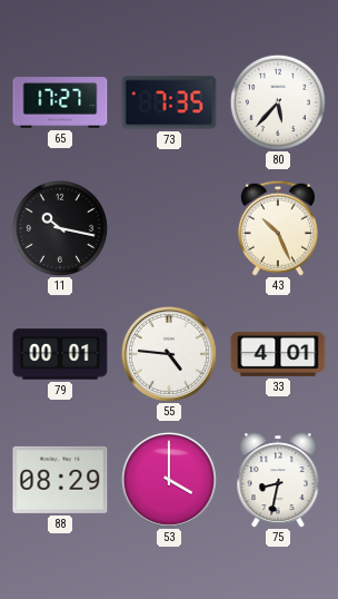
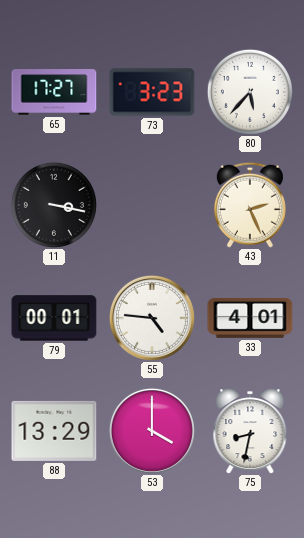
73: 7:35 -> 3:23
11: 10:17 -> 3:17
43: 10:26 -> 2:26
88: 08:29 -> 13:29
